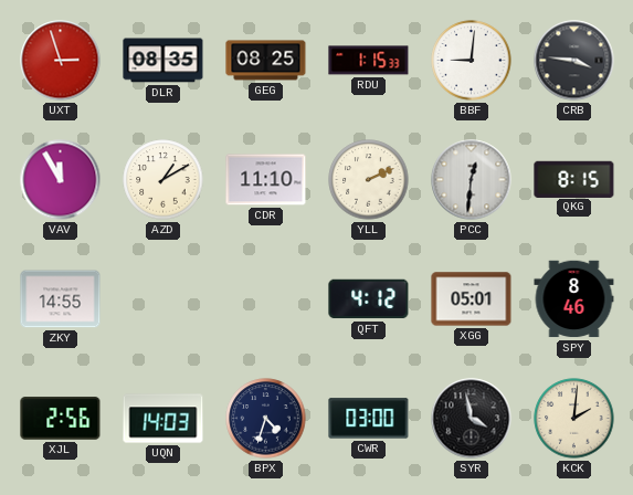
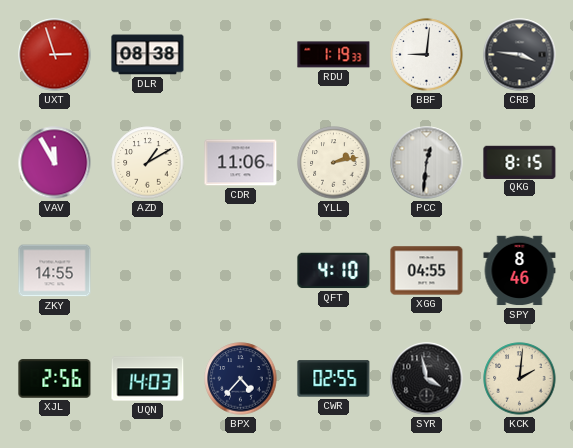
DLR: 08:35 -> 08:38
GEG: 08:25 -> none
RDU: 1:15 -> 1:19
CDR: 11:10 -> 11:06
YLL: 2:11 -> 2:13
QFT: 4:12 -> 4:10
XGG: 05:01 -> 04:55
BPX: 4:33 -> 4:37
CWR: 03:00 -> 02:55
